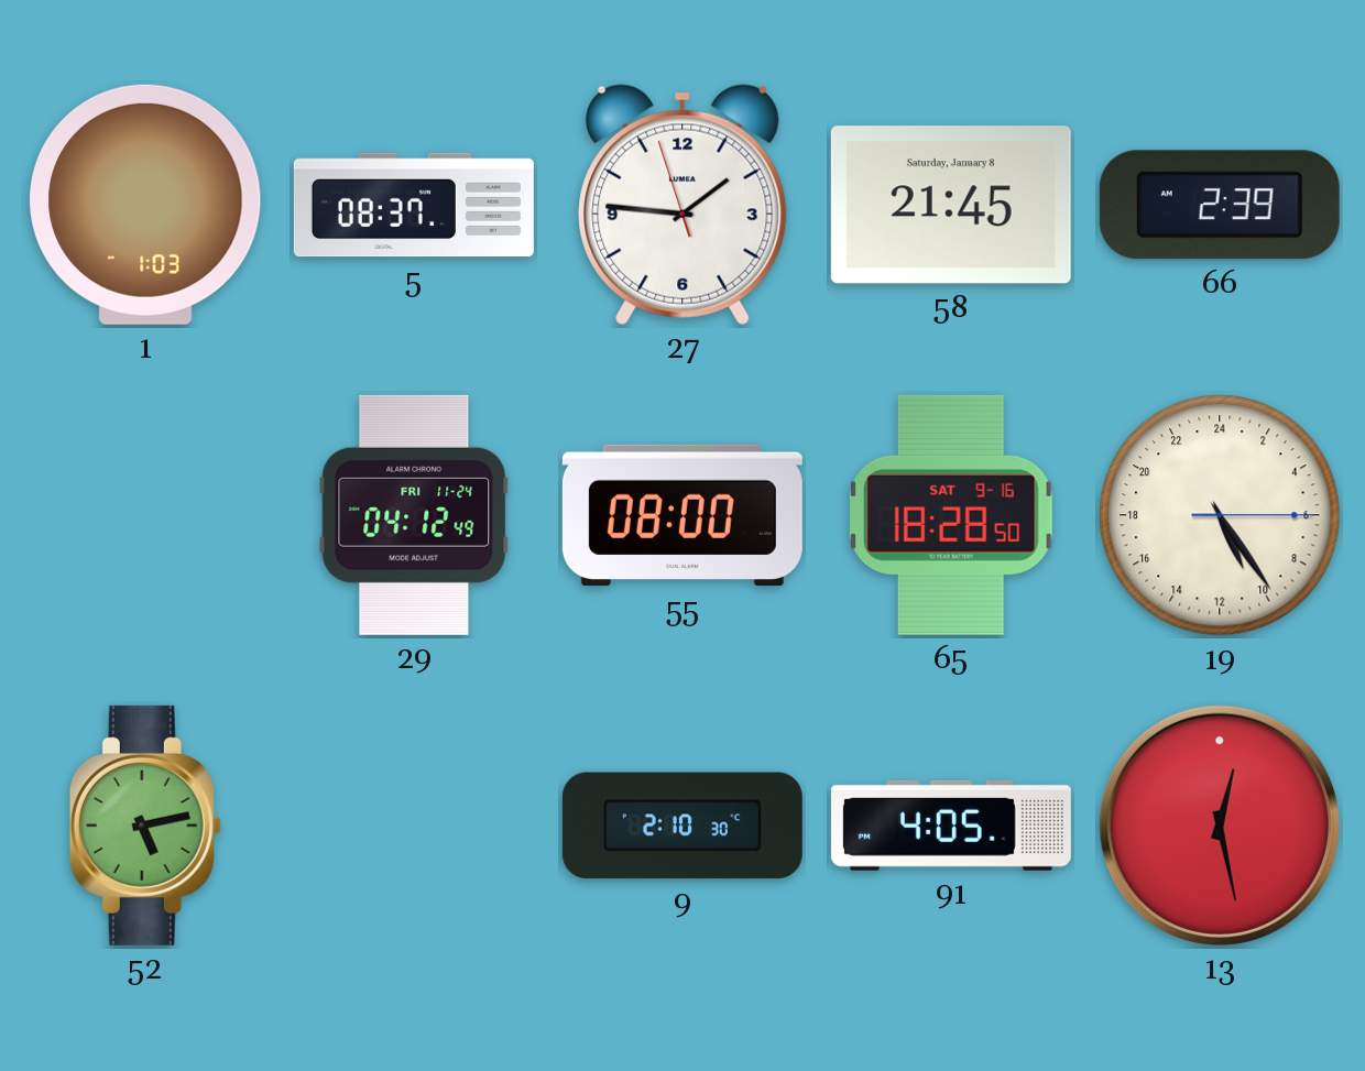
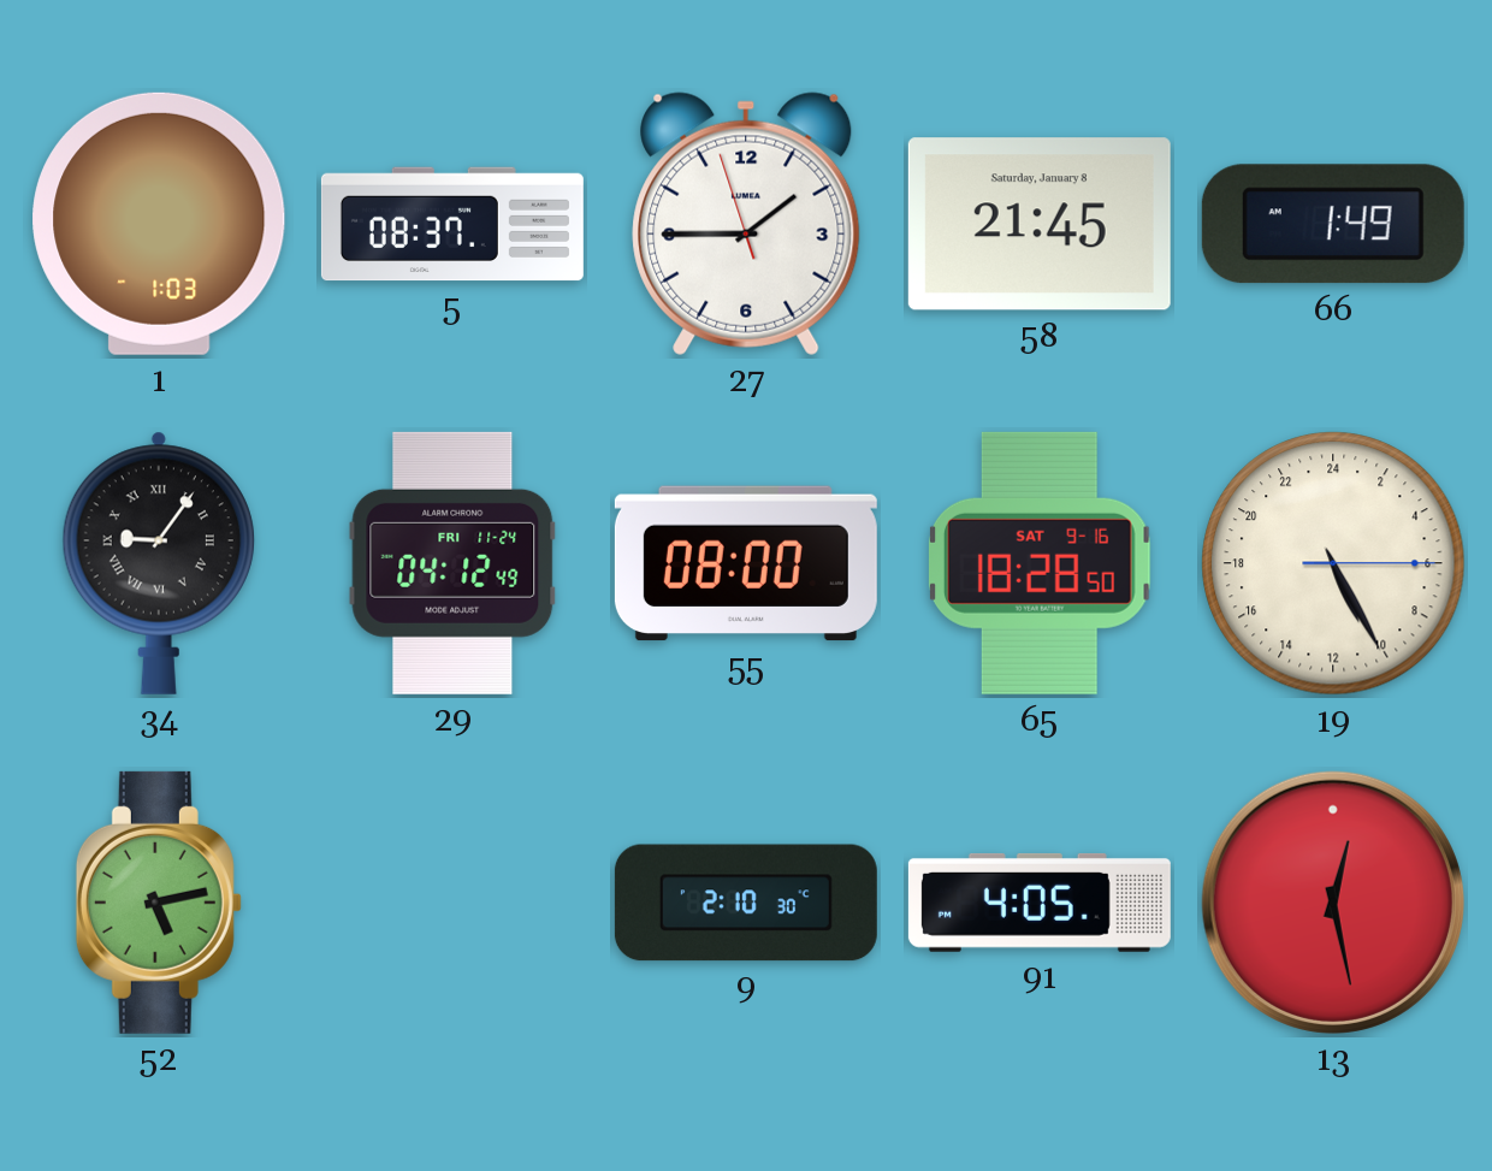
27: 1:45 -> 1:44
66: 2:39 -> 1:49
34: none -> 9:06
19: 10:24 -> 10:25
